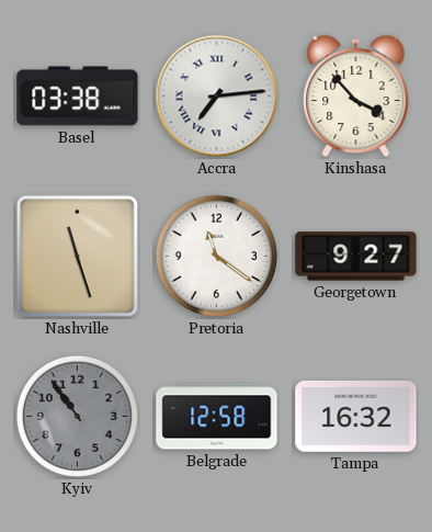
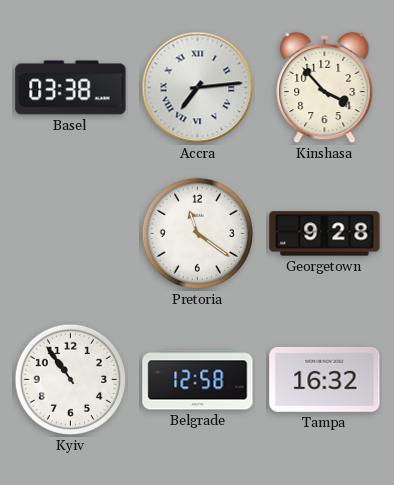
Nashville: 11:27 -> none
Georgetown: 9:27 -> 9:28
Kyiv dial: grey -> white
